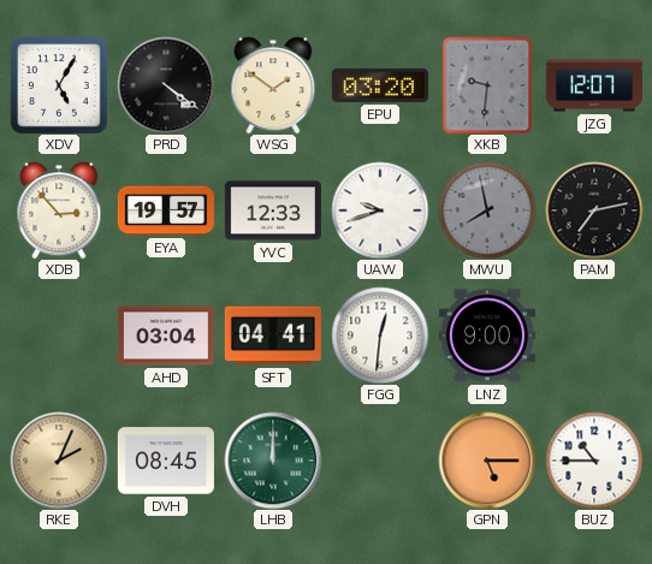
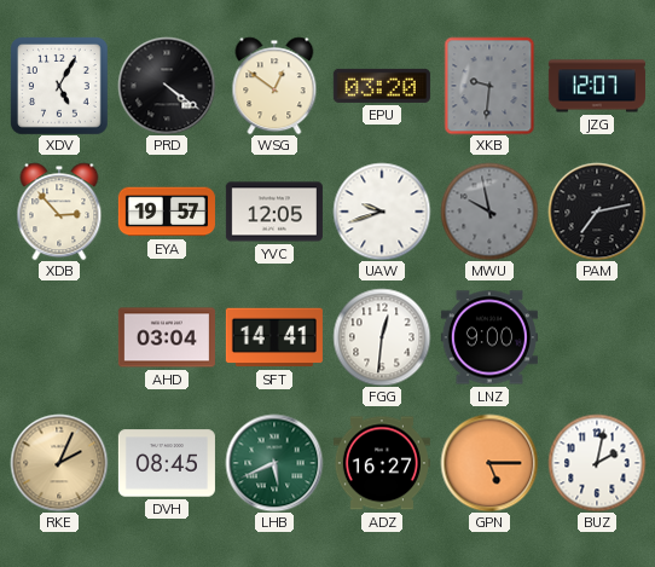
WSG: 1:51 -> 12:51
YVC: 12:33 -> 12:05
MWU: 7:58 -> 9:58
SFT: 04:41 -> 14:41
LHB: 12:00 -> 5:41
ADZ: none -> 16:27
BUZ: 10:45 -> 2:02
